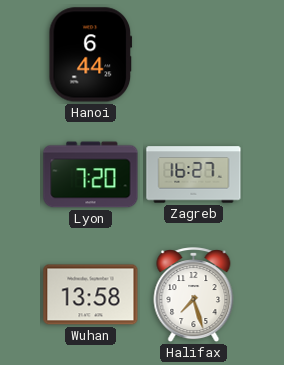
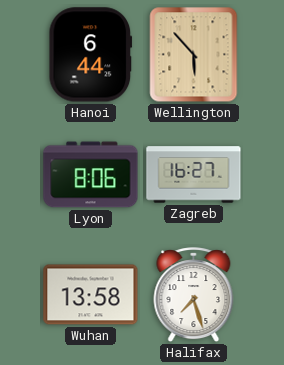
Wellington: none -> 5:53
Lyon: 7:20 -> 8:06
